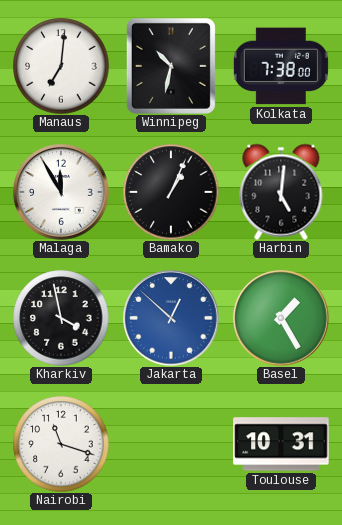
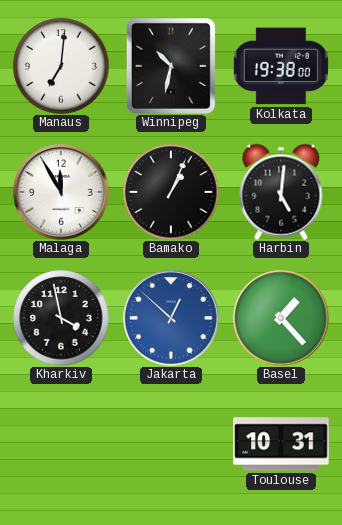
Kolkata: 7:38 -> 19:38
Basel: 1:25 -> 1:23
Nairobi: 11:18 -> none
